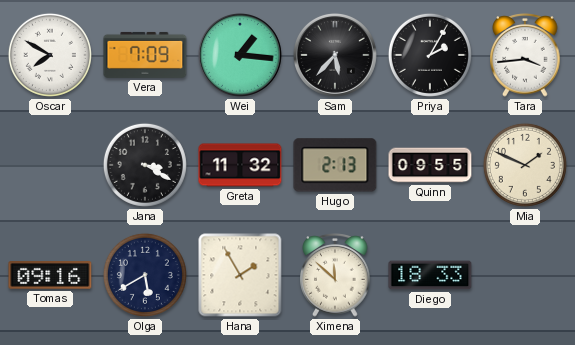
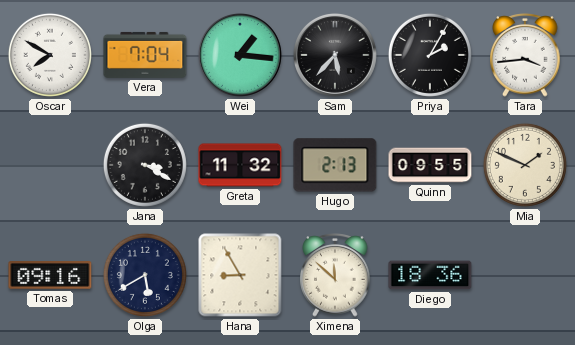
Vera: 7:09 -> 7:04
Hana: 1:55 -> 8:55
Diego: 18:33 -> 18:36
